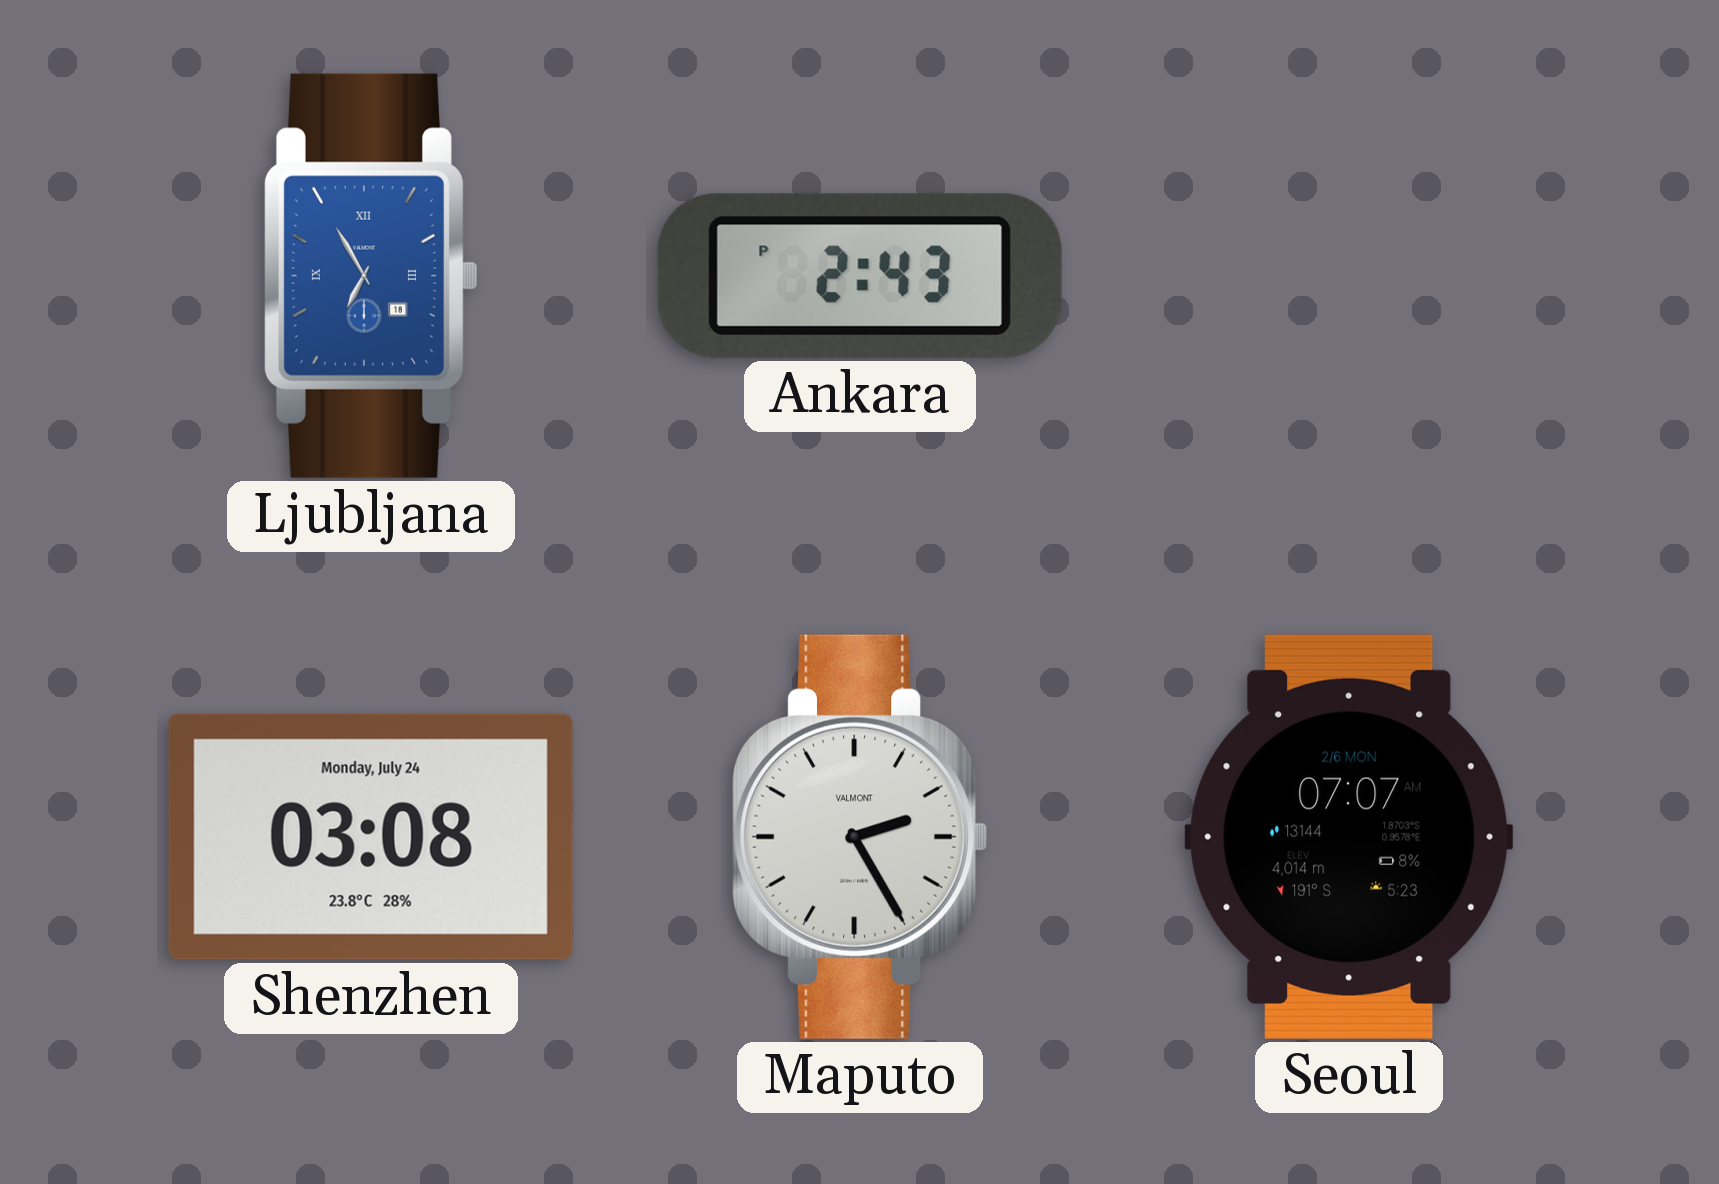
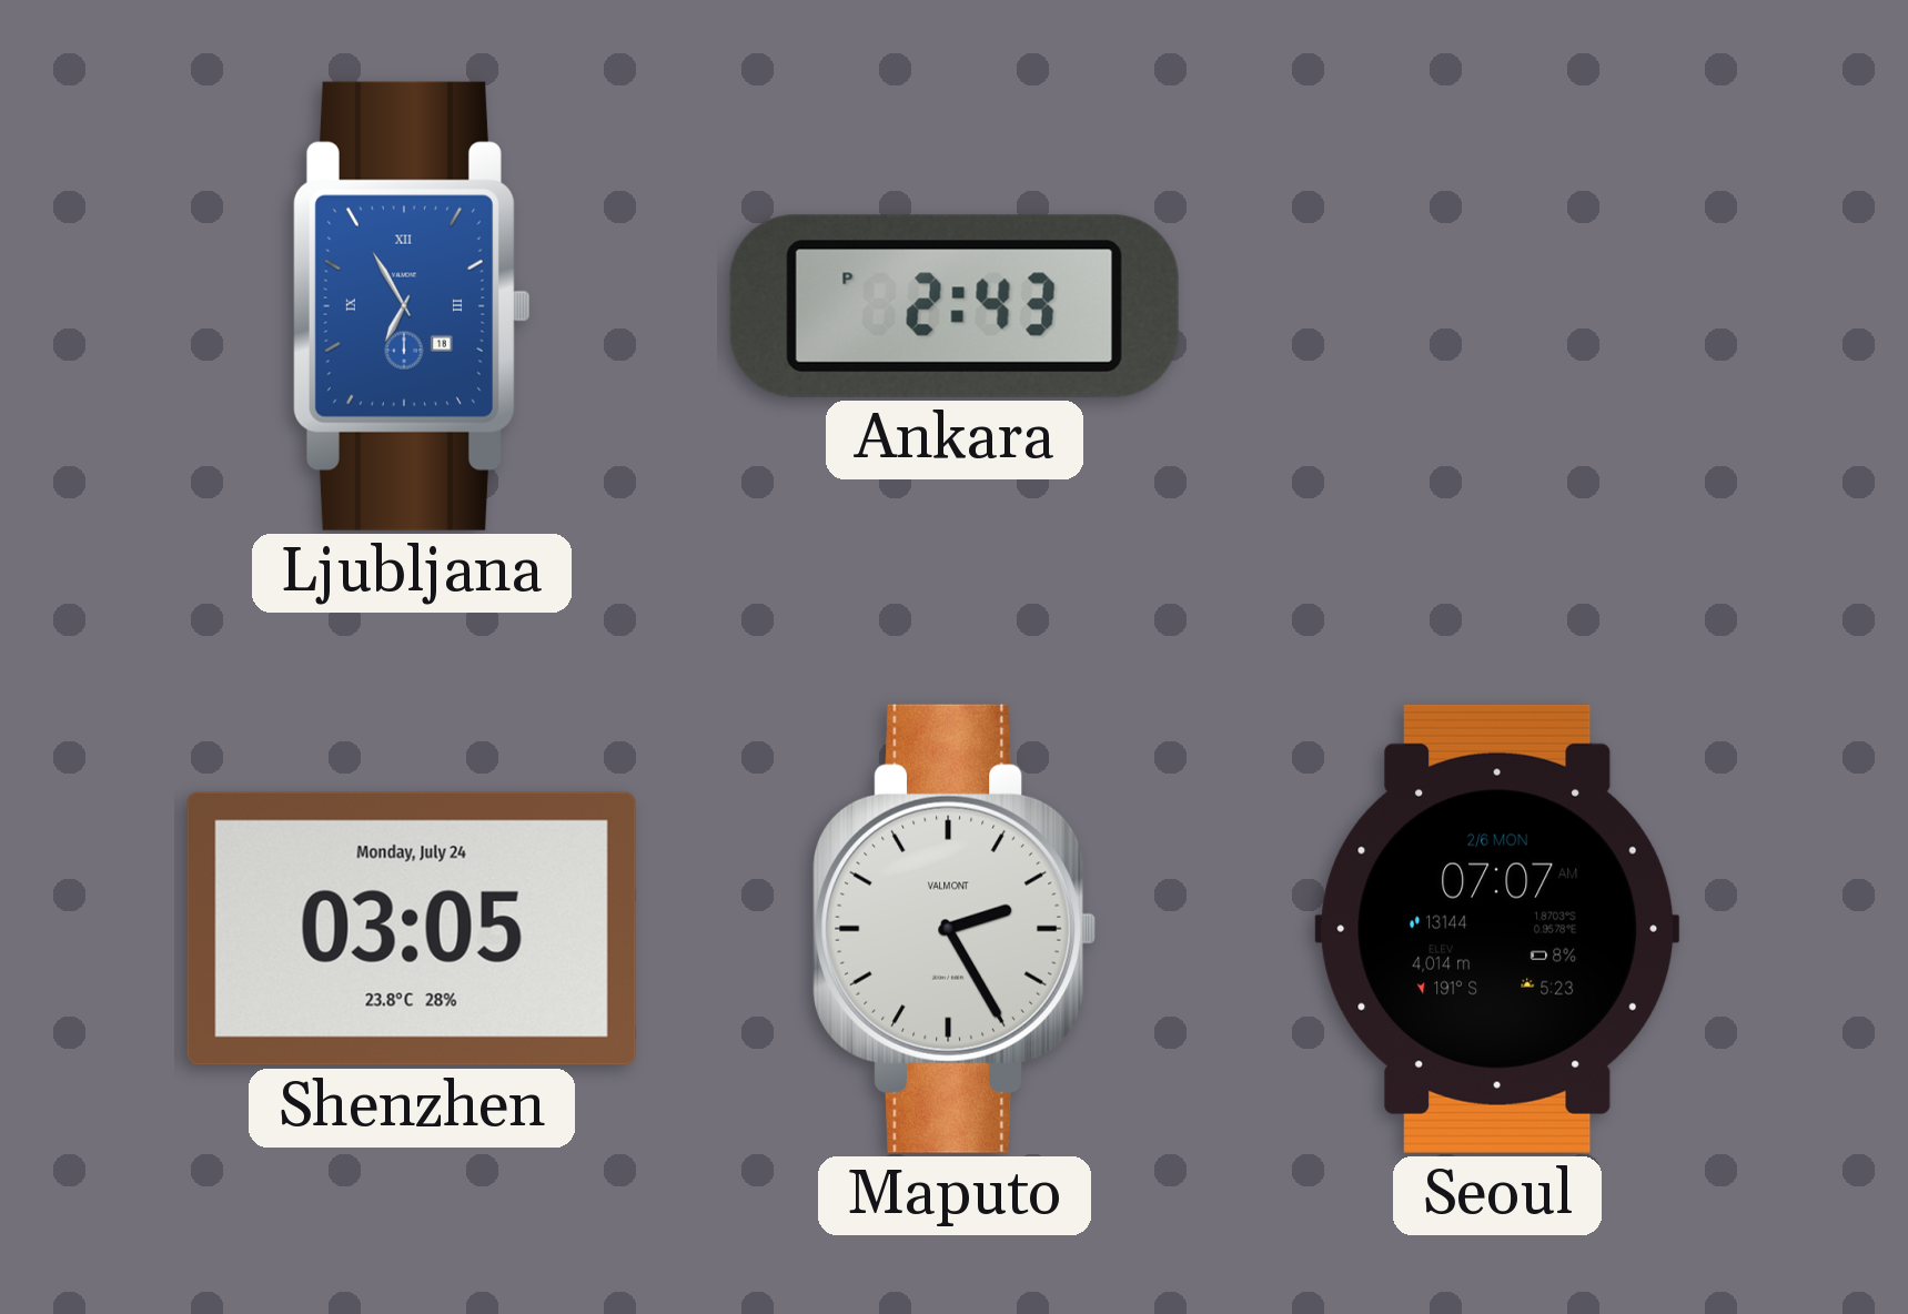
Shenzhen: 03:08 -> 03:05
